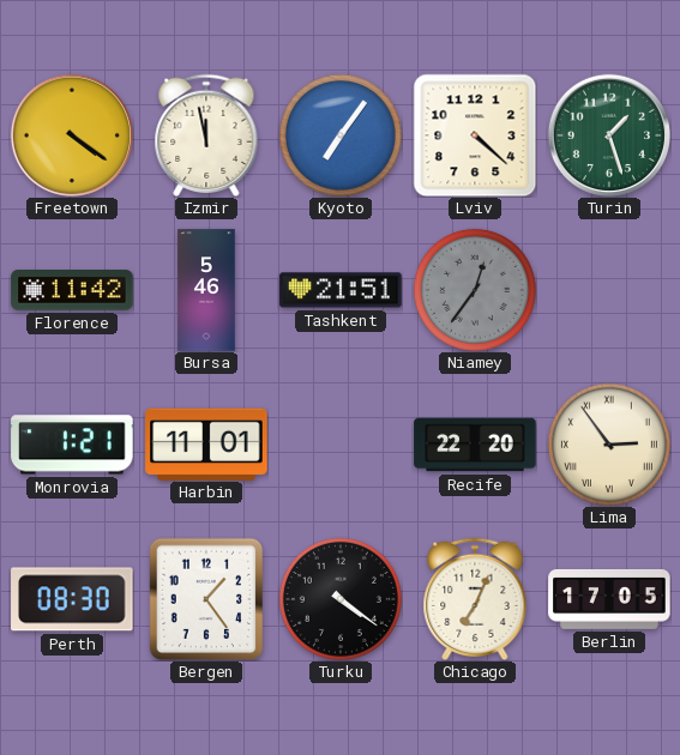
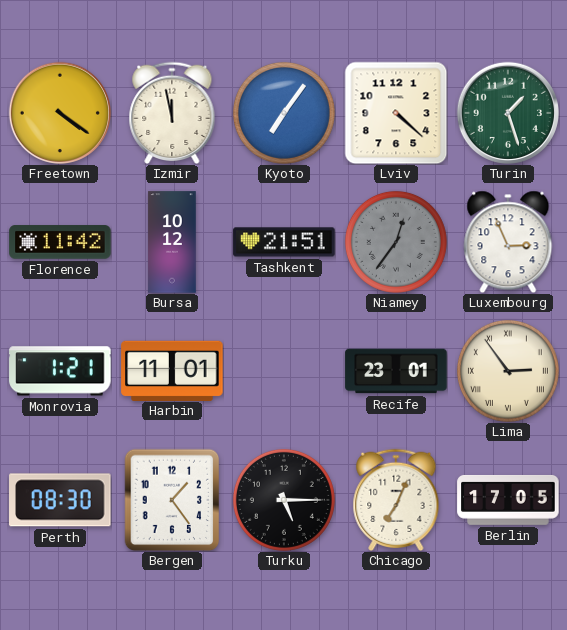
Bursa: 5:46 -> 10:12
Luxembourg: none -> 2:56
Recife: 22:20 -> 23:01
Turku: 4:21 -> 5:15
